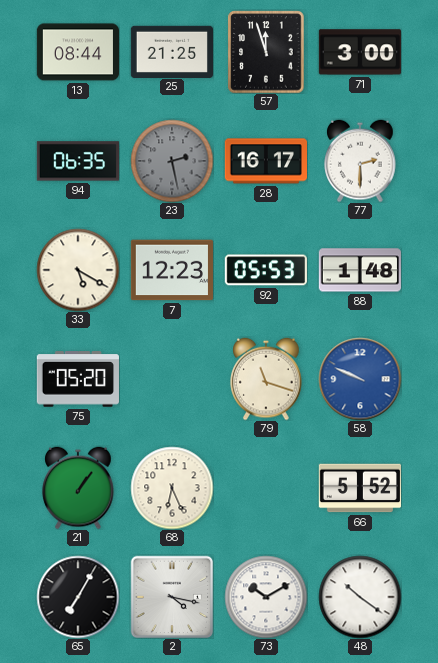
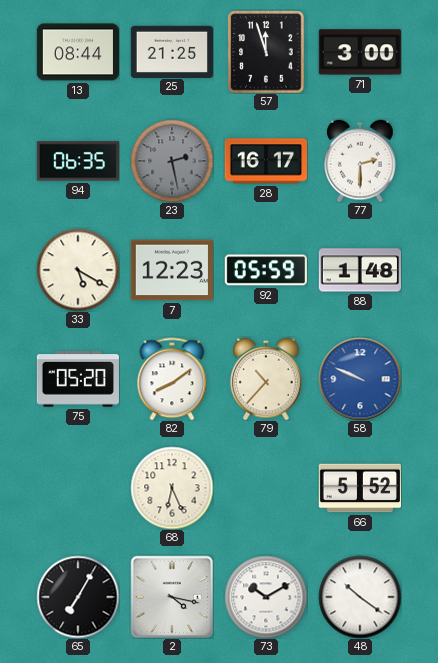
92: 05:53 -> 05:59
82: none -> 8:09
79: 11:18 -> 10:37
21: 1:06 -> none
